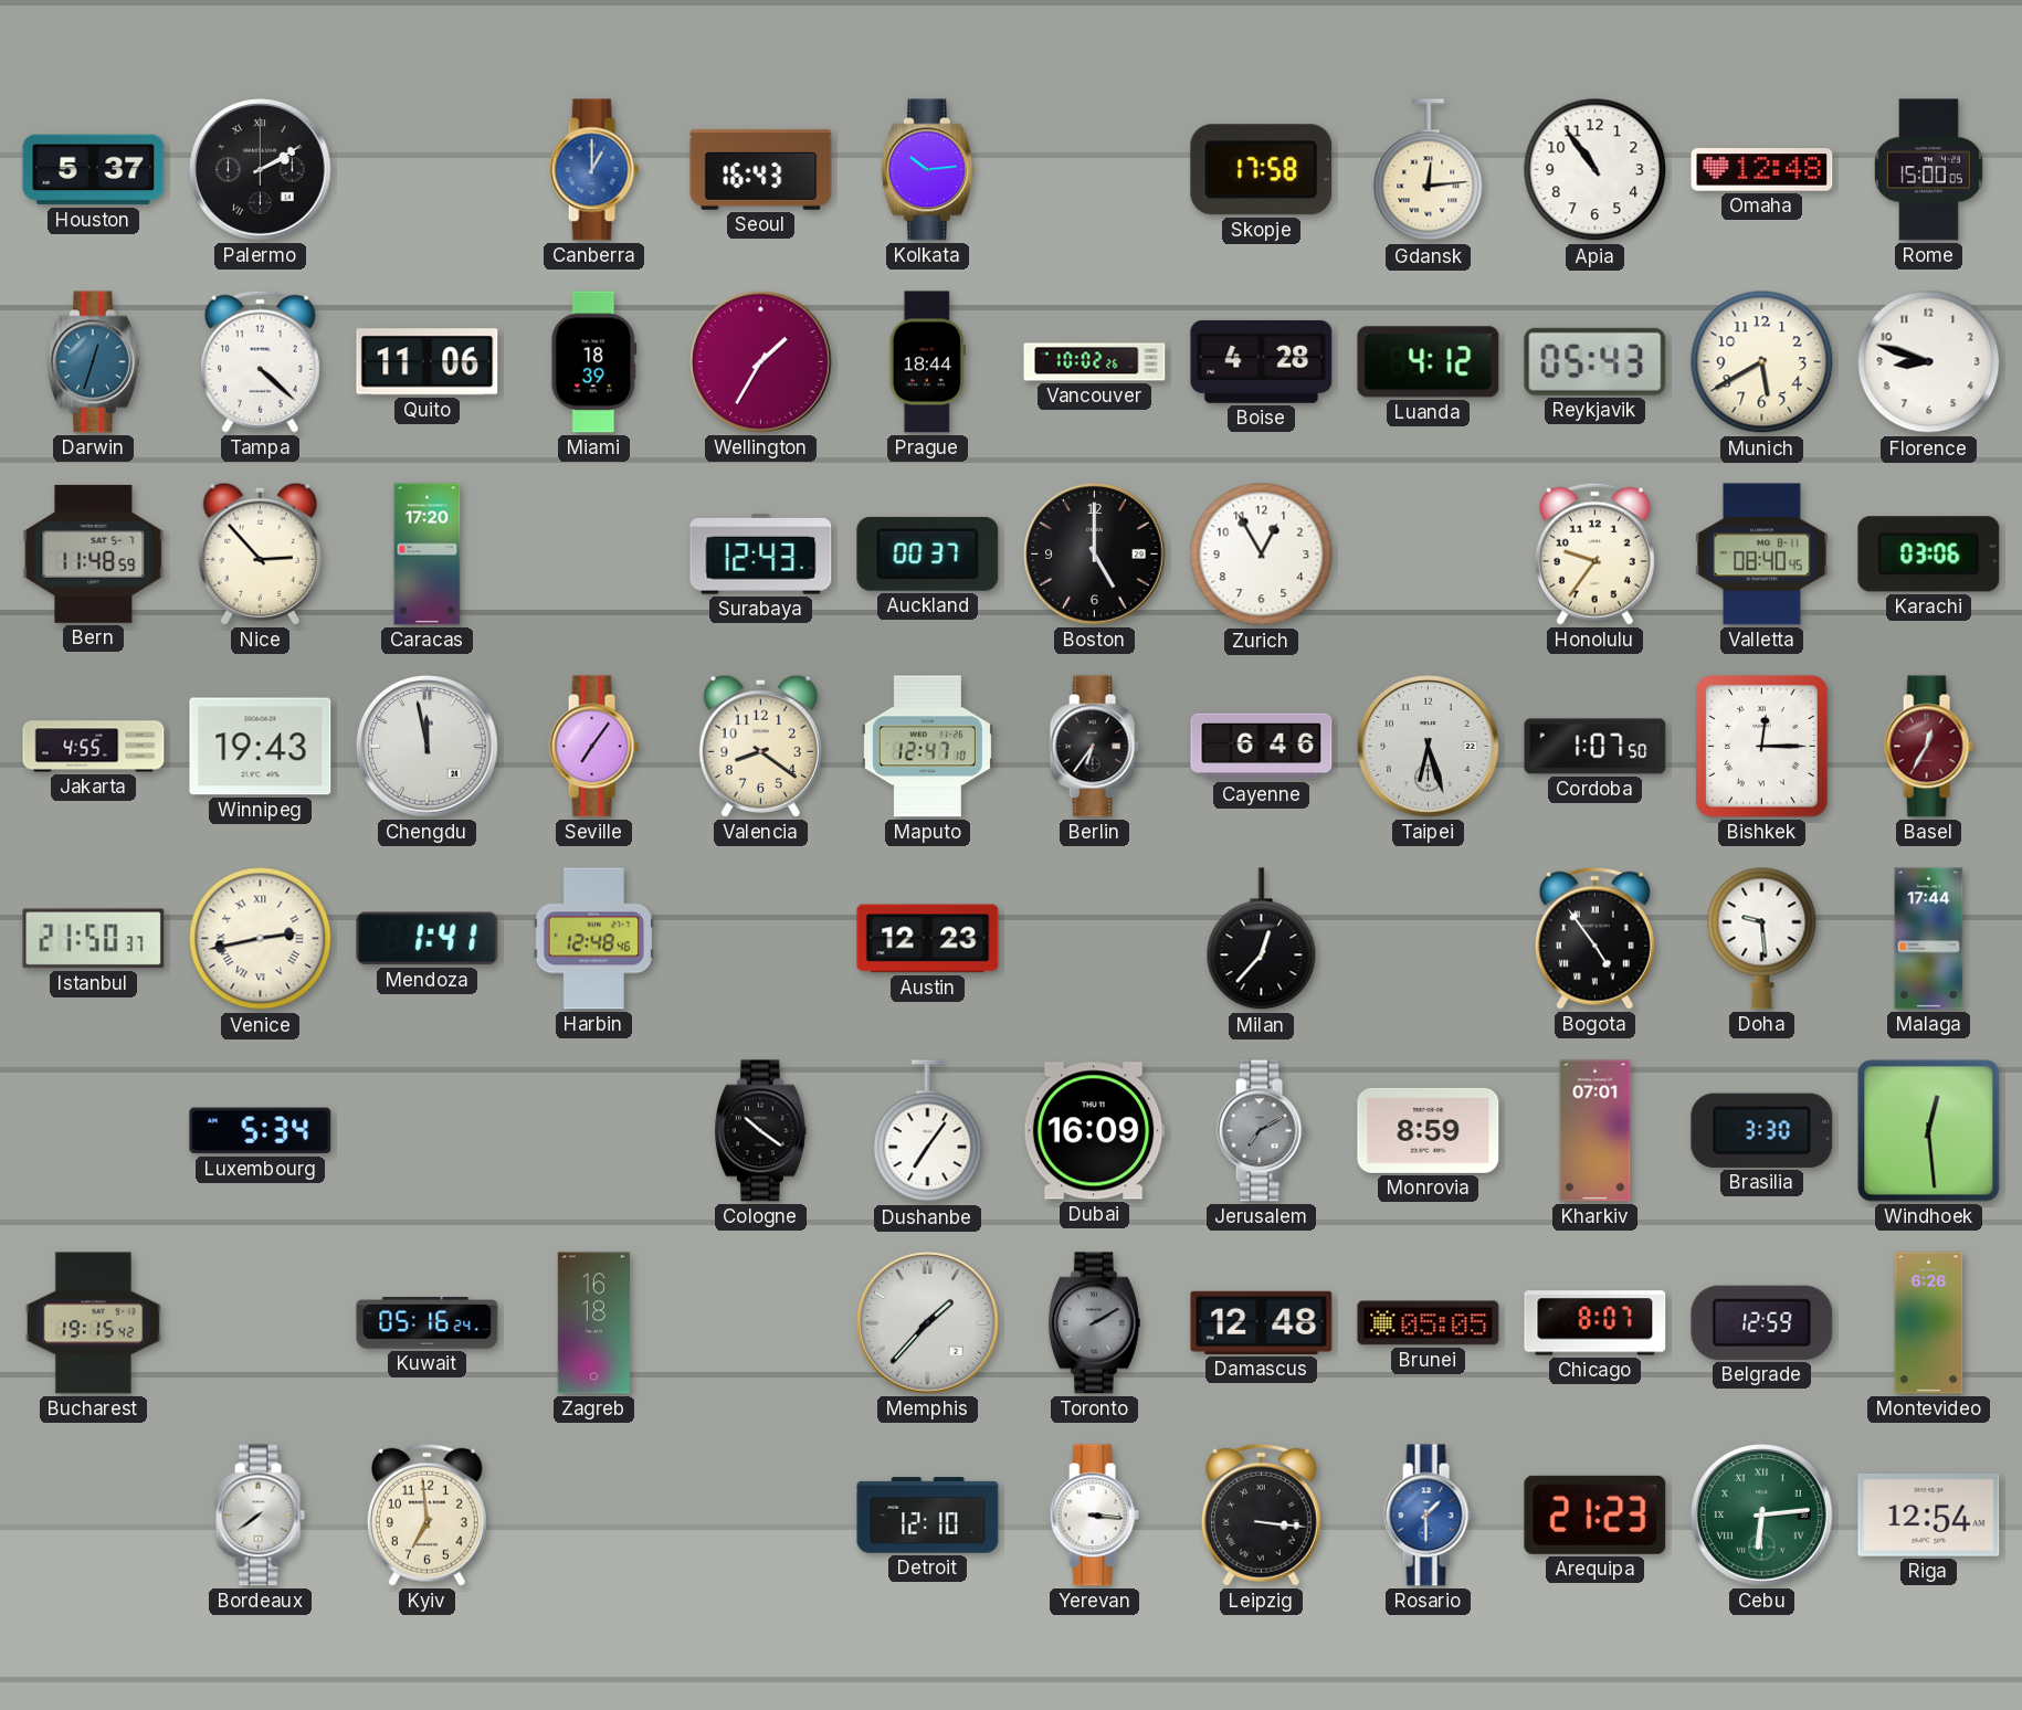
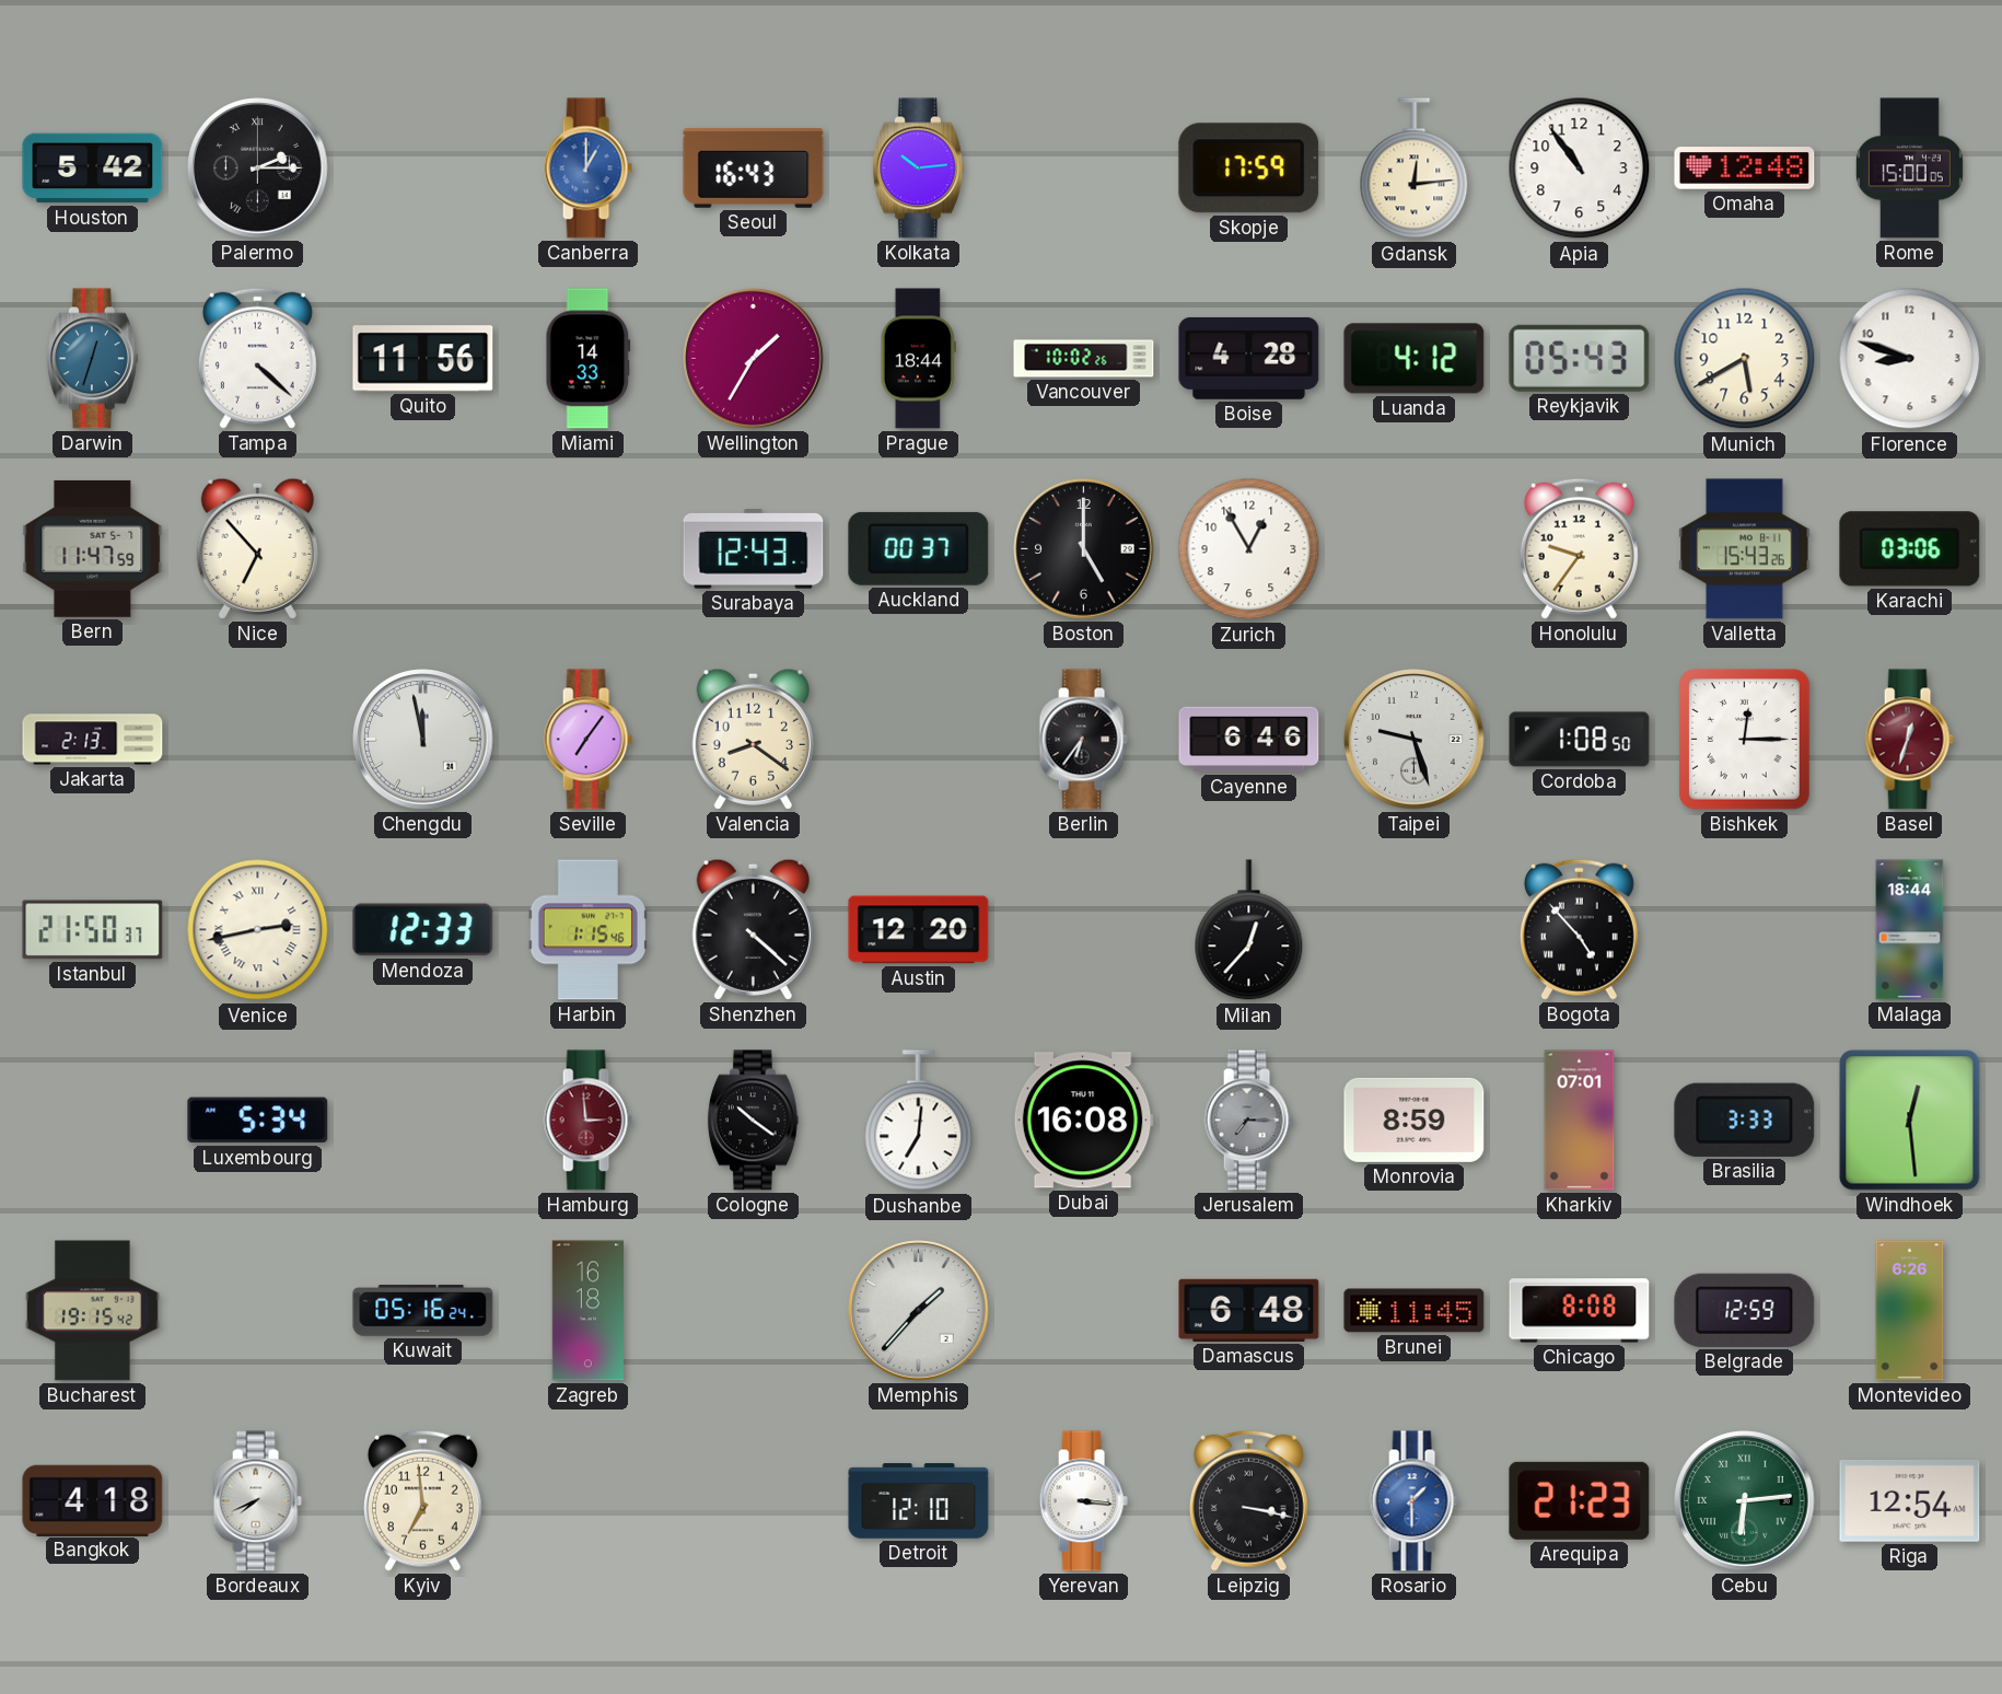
Houston: 5:37 -> 5:42
Palermo: 2:10 -> 2:15
Skopje: 17:58 -> 17:59
Quito: 11:06 -> 11:56
Miami: 18:39 -> 14:33
Bern: 11:48 -> 11:47
Nice: 2:53 -> 6:53
Caracas: 17:20 -> none
Valletta: 08:40 -> 15:43
Jakarta: 4:55 -> 2:13
Winnipeg: 19:43 -> none
Maputo: 12:47 -> none
Taipei: 6:27 -> 9:27
Cordoba: 1:07 -> 1:08
Basel: 12:35 -> 12:33
Mendoza: 1:41 -> 12:33
Harbin: 12:48 -> 1:15
Shenzhen: none -> 4:22
Austin: 12:23 -> 12:20
Bogota: 4:54 -> 4:53
Doha: 9:29 -> none
Malaga: 17:44 -> 18:44
Hamburg: none -> 2:59
Dushanbe: 7:06 -> 7:01
Dubai: 16:09 -> 16:08
Jerusalem: 7:10 -> 7:15
Brasilia: 3:30 -> 3:33
Toronto: 2:10 -> none
Damascus: 12:48 -> 6:48
Brunei: 05:05 -> 11:45
Chicago: 8:07 -> 8:08
Bangkok: none -> 4:18
Bordeaux: 7:39 -> 7:41
Leipzig: 3:16 -> 3:17
